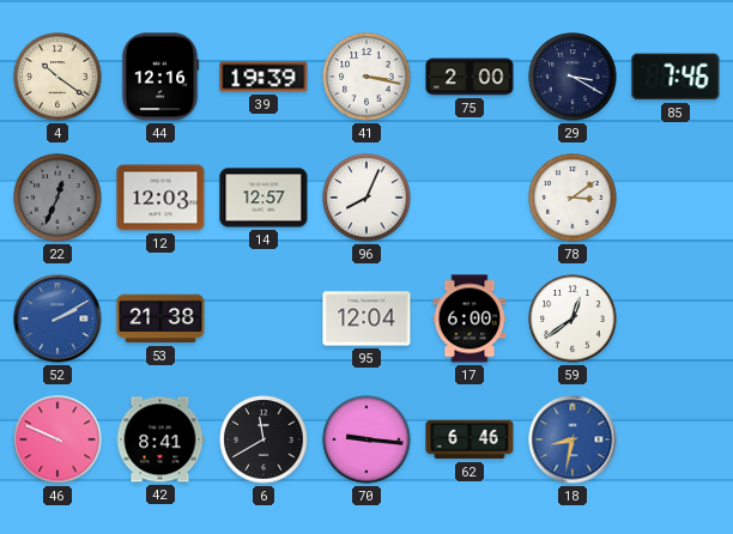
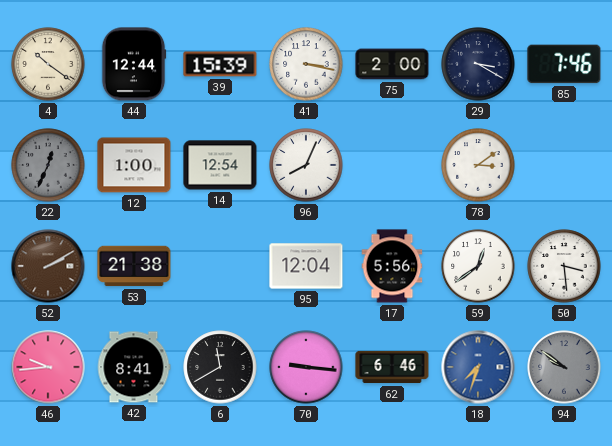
44: 12:16 -> 12:44
39: 19:39 -> 15:39
12: 12:03 -> 1:00
14: 12:57 -> 12:54
52 dial: blue -> brown
17: 6:00 -> 5:56
50: none -> 3:29
46: 9:49 -> 9:44
18: 8:32 -> 7:33
94: none -> 9:51
